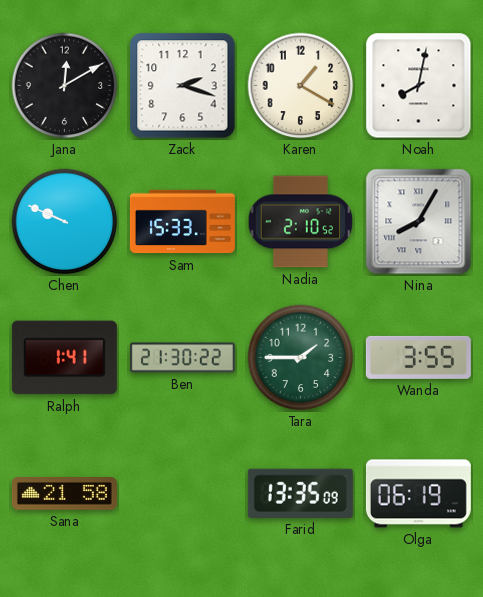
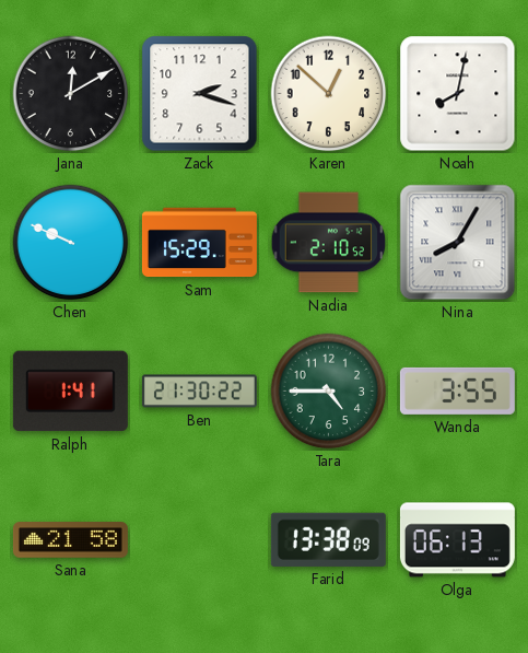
Karen: 1:20 -> 12:52
Sam: 15:33 -> 15:29
Tara: 1:45 -> 4:45
Farid: 13:35 -> 13:38
Olga: 06:19 -> 06:13
